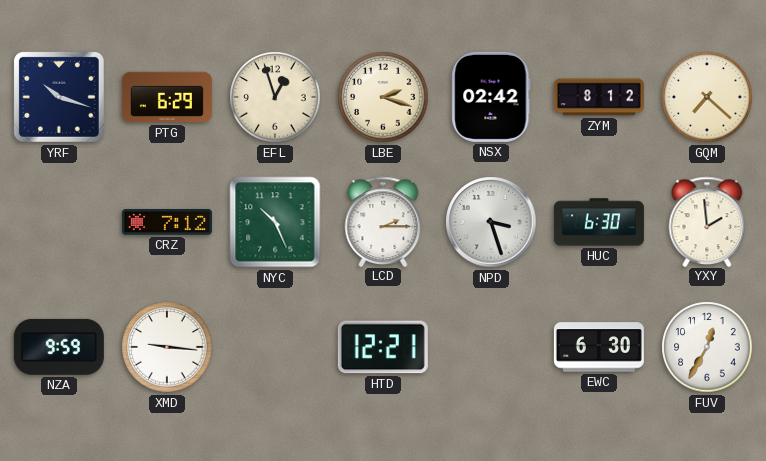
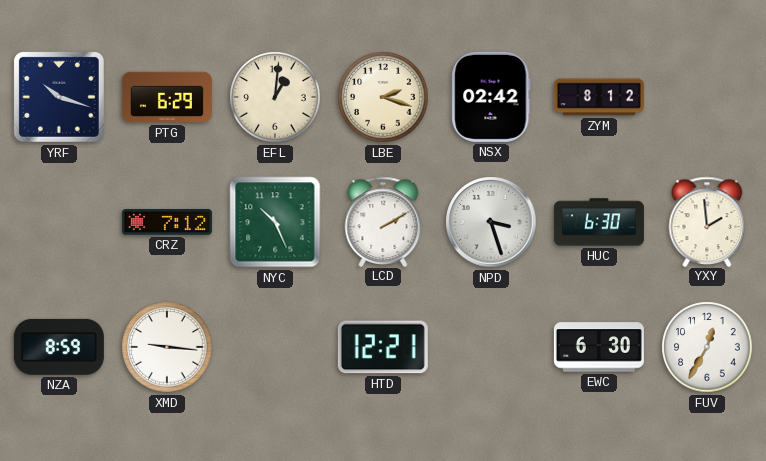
EFL: 12:57 -> 1:01
GQM: 7:22 -> none
LCD: 2:15 -> 2:10
NZA: 9:59 -> 8:59
